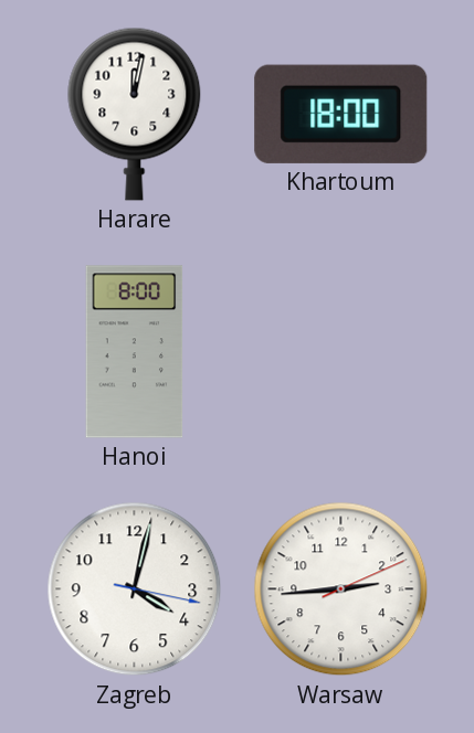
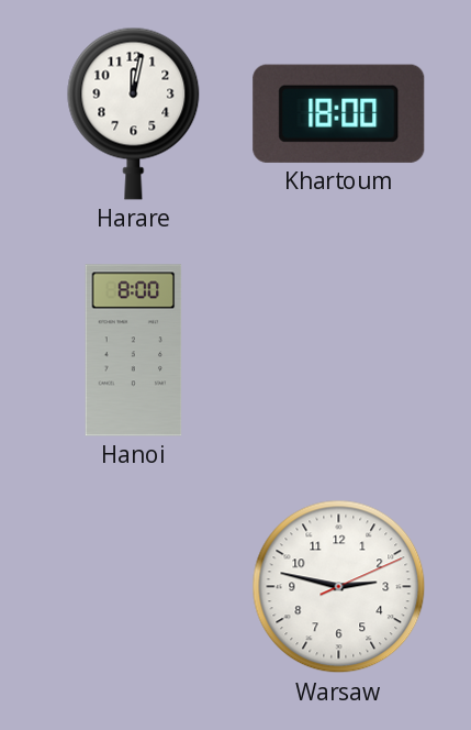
Zagreb: 4:02 -> none
Warsaw: 2:44 -> 2:47
